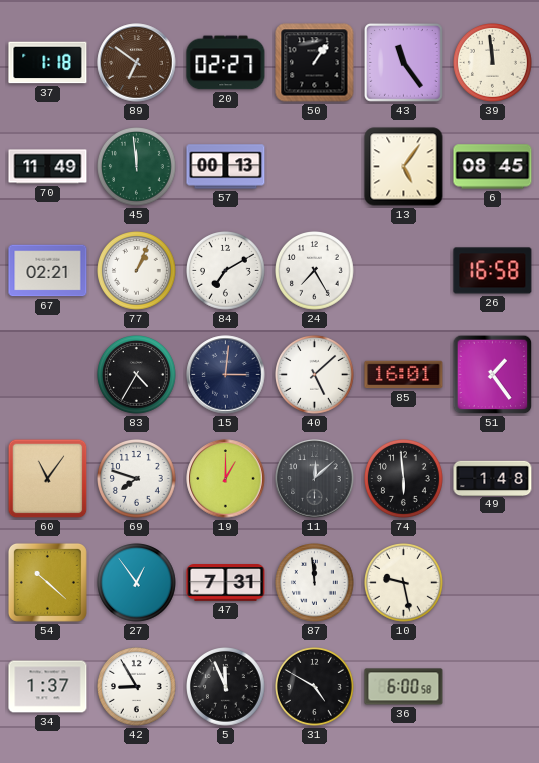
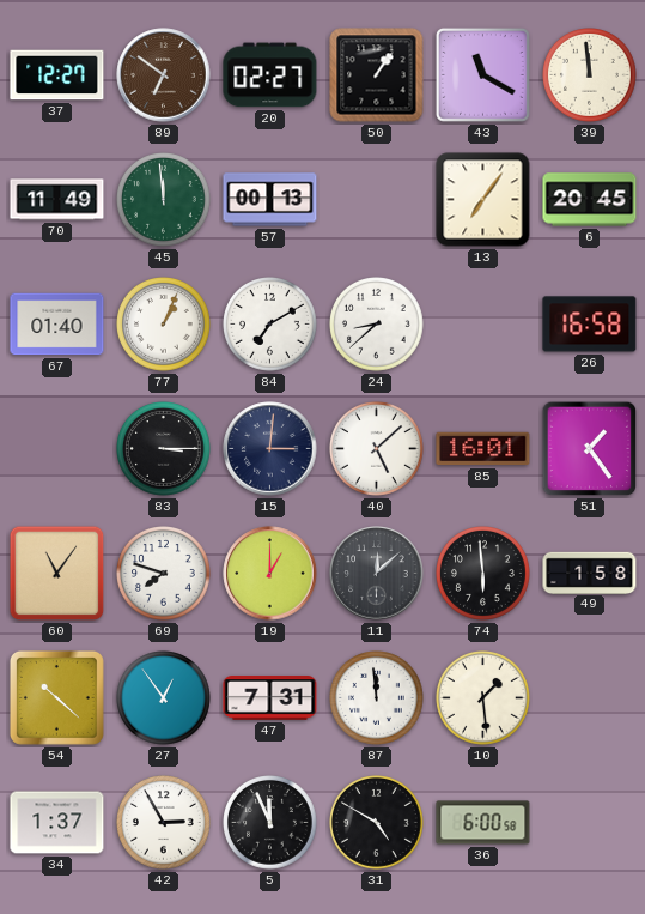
37: 1:18 -> 12:27
43: 11:24 -> 11:20
13: 5:06 -> 7:06
6: 08:45 -> 20:45
67: 02:21 -> 01:40
24: 7:25 -> 8:38
83: 4:35 -> 3:15
49: 1:48 -> 1:58
10: 9:28 -> 1:29
42: 8:55 -> 2:55
